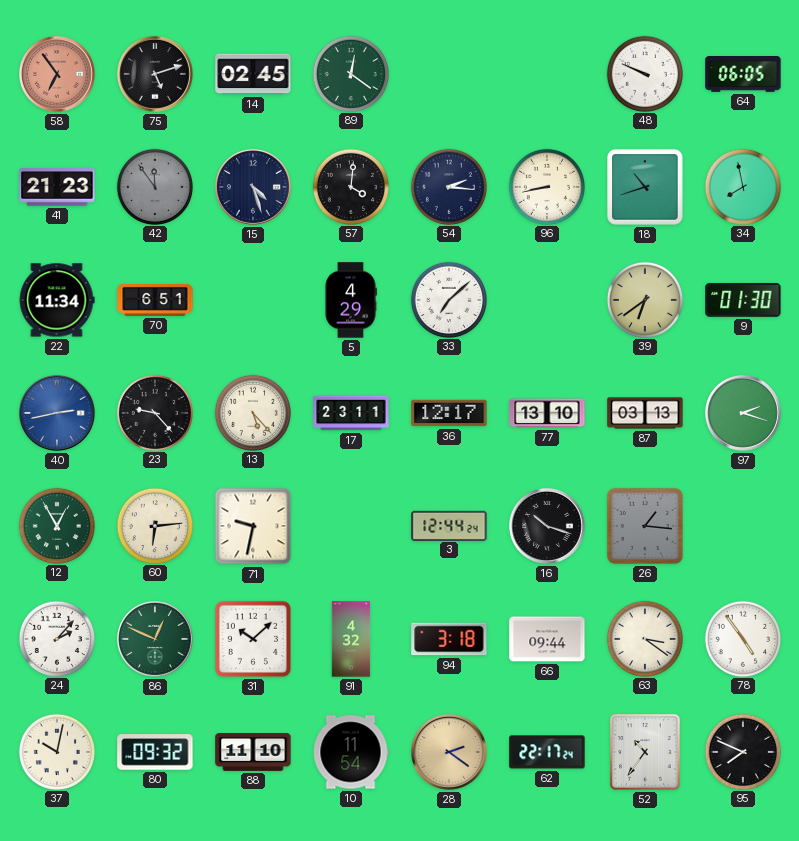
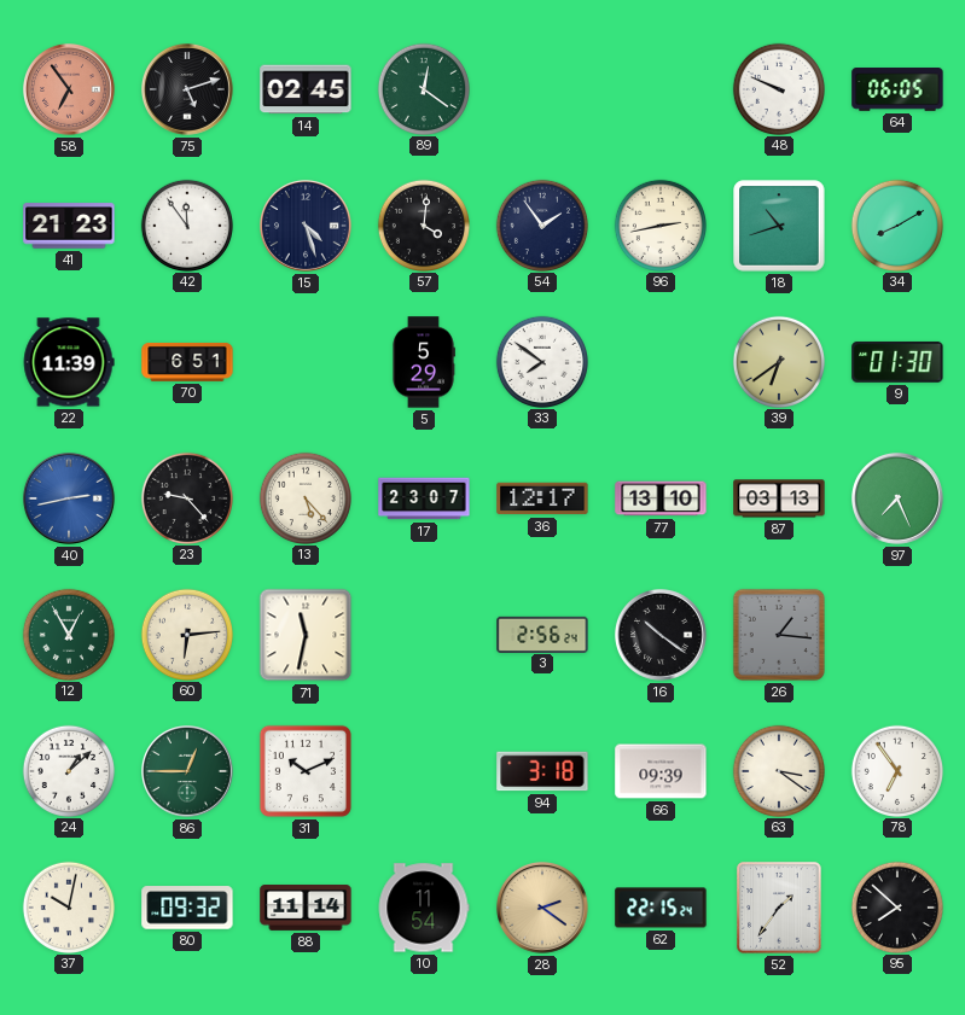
42 dial: grey -> white
54: 2:16 -> 1:54
96: 8:43 -> 2:43
34: 7:58 -> 8:10
22: 11:34 -> 11:39
5: 4:29 -> 5:29
33: 7:08 -> 7:51
17: 23:11 -> 23:07
97: 2:18 -> 7:26
71: 9:32 -> 11:32
3: 12:44 -> 2:56
16: 10:18 -> 10:21
24: 2:07 -> 1:08
86: 12:49 -> 12:45
31: 10:08 -> 10:11
91: 4:32 -> none
66: 09:44 -> 09:39
78: 4:54 -> 6:54
88: 11:10 -> 11:14
62: 22:17 -> 22:15
52: 10:36 -> 1:36
95: 7:49 -> 7:52
